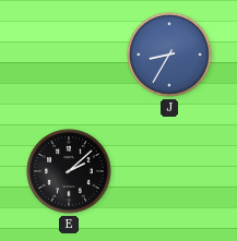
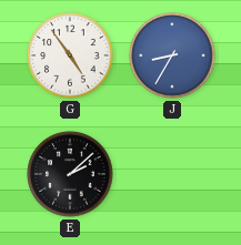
G: none -> 4:54
